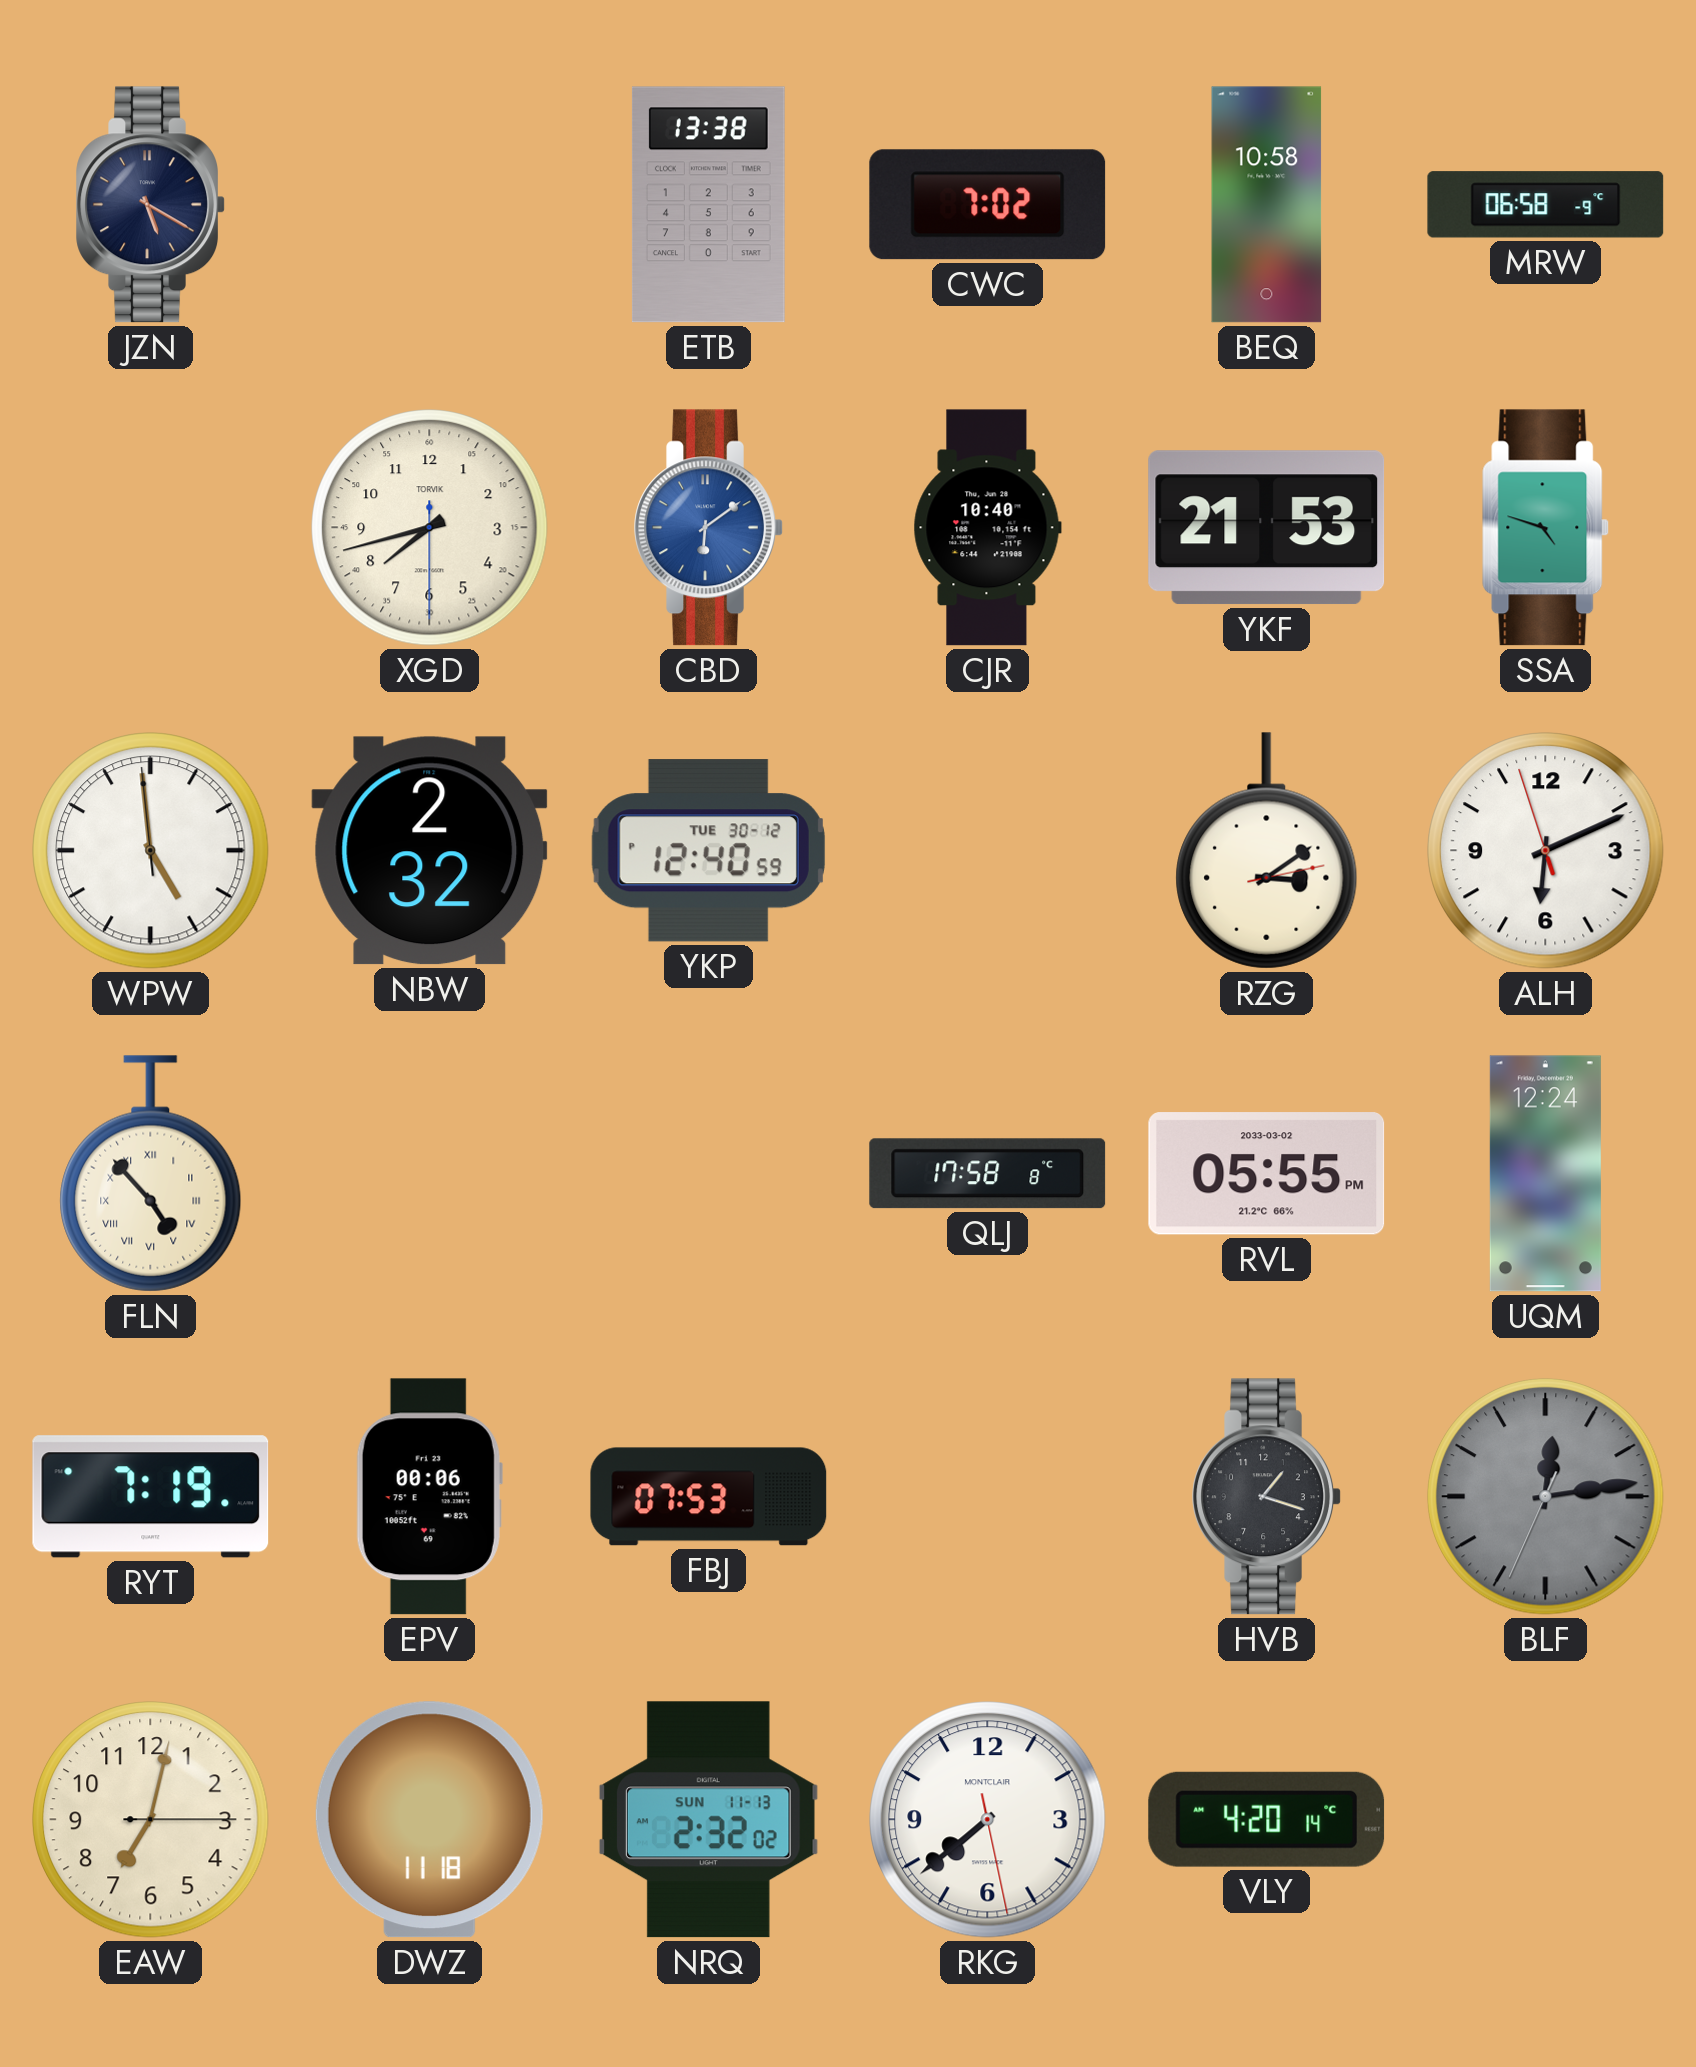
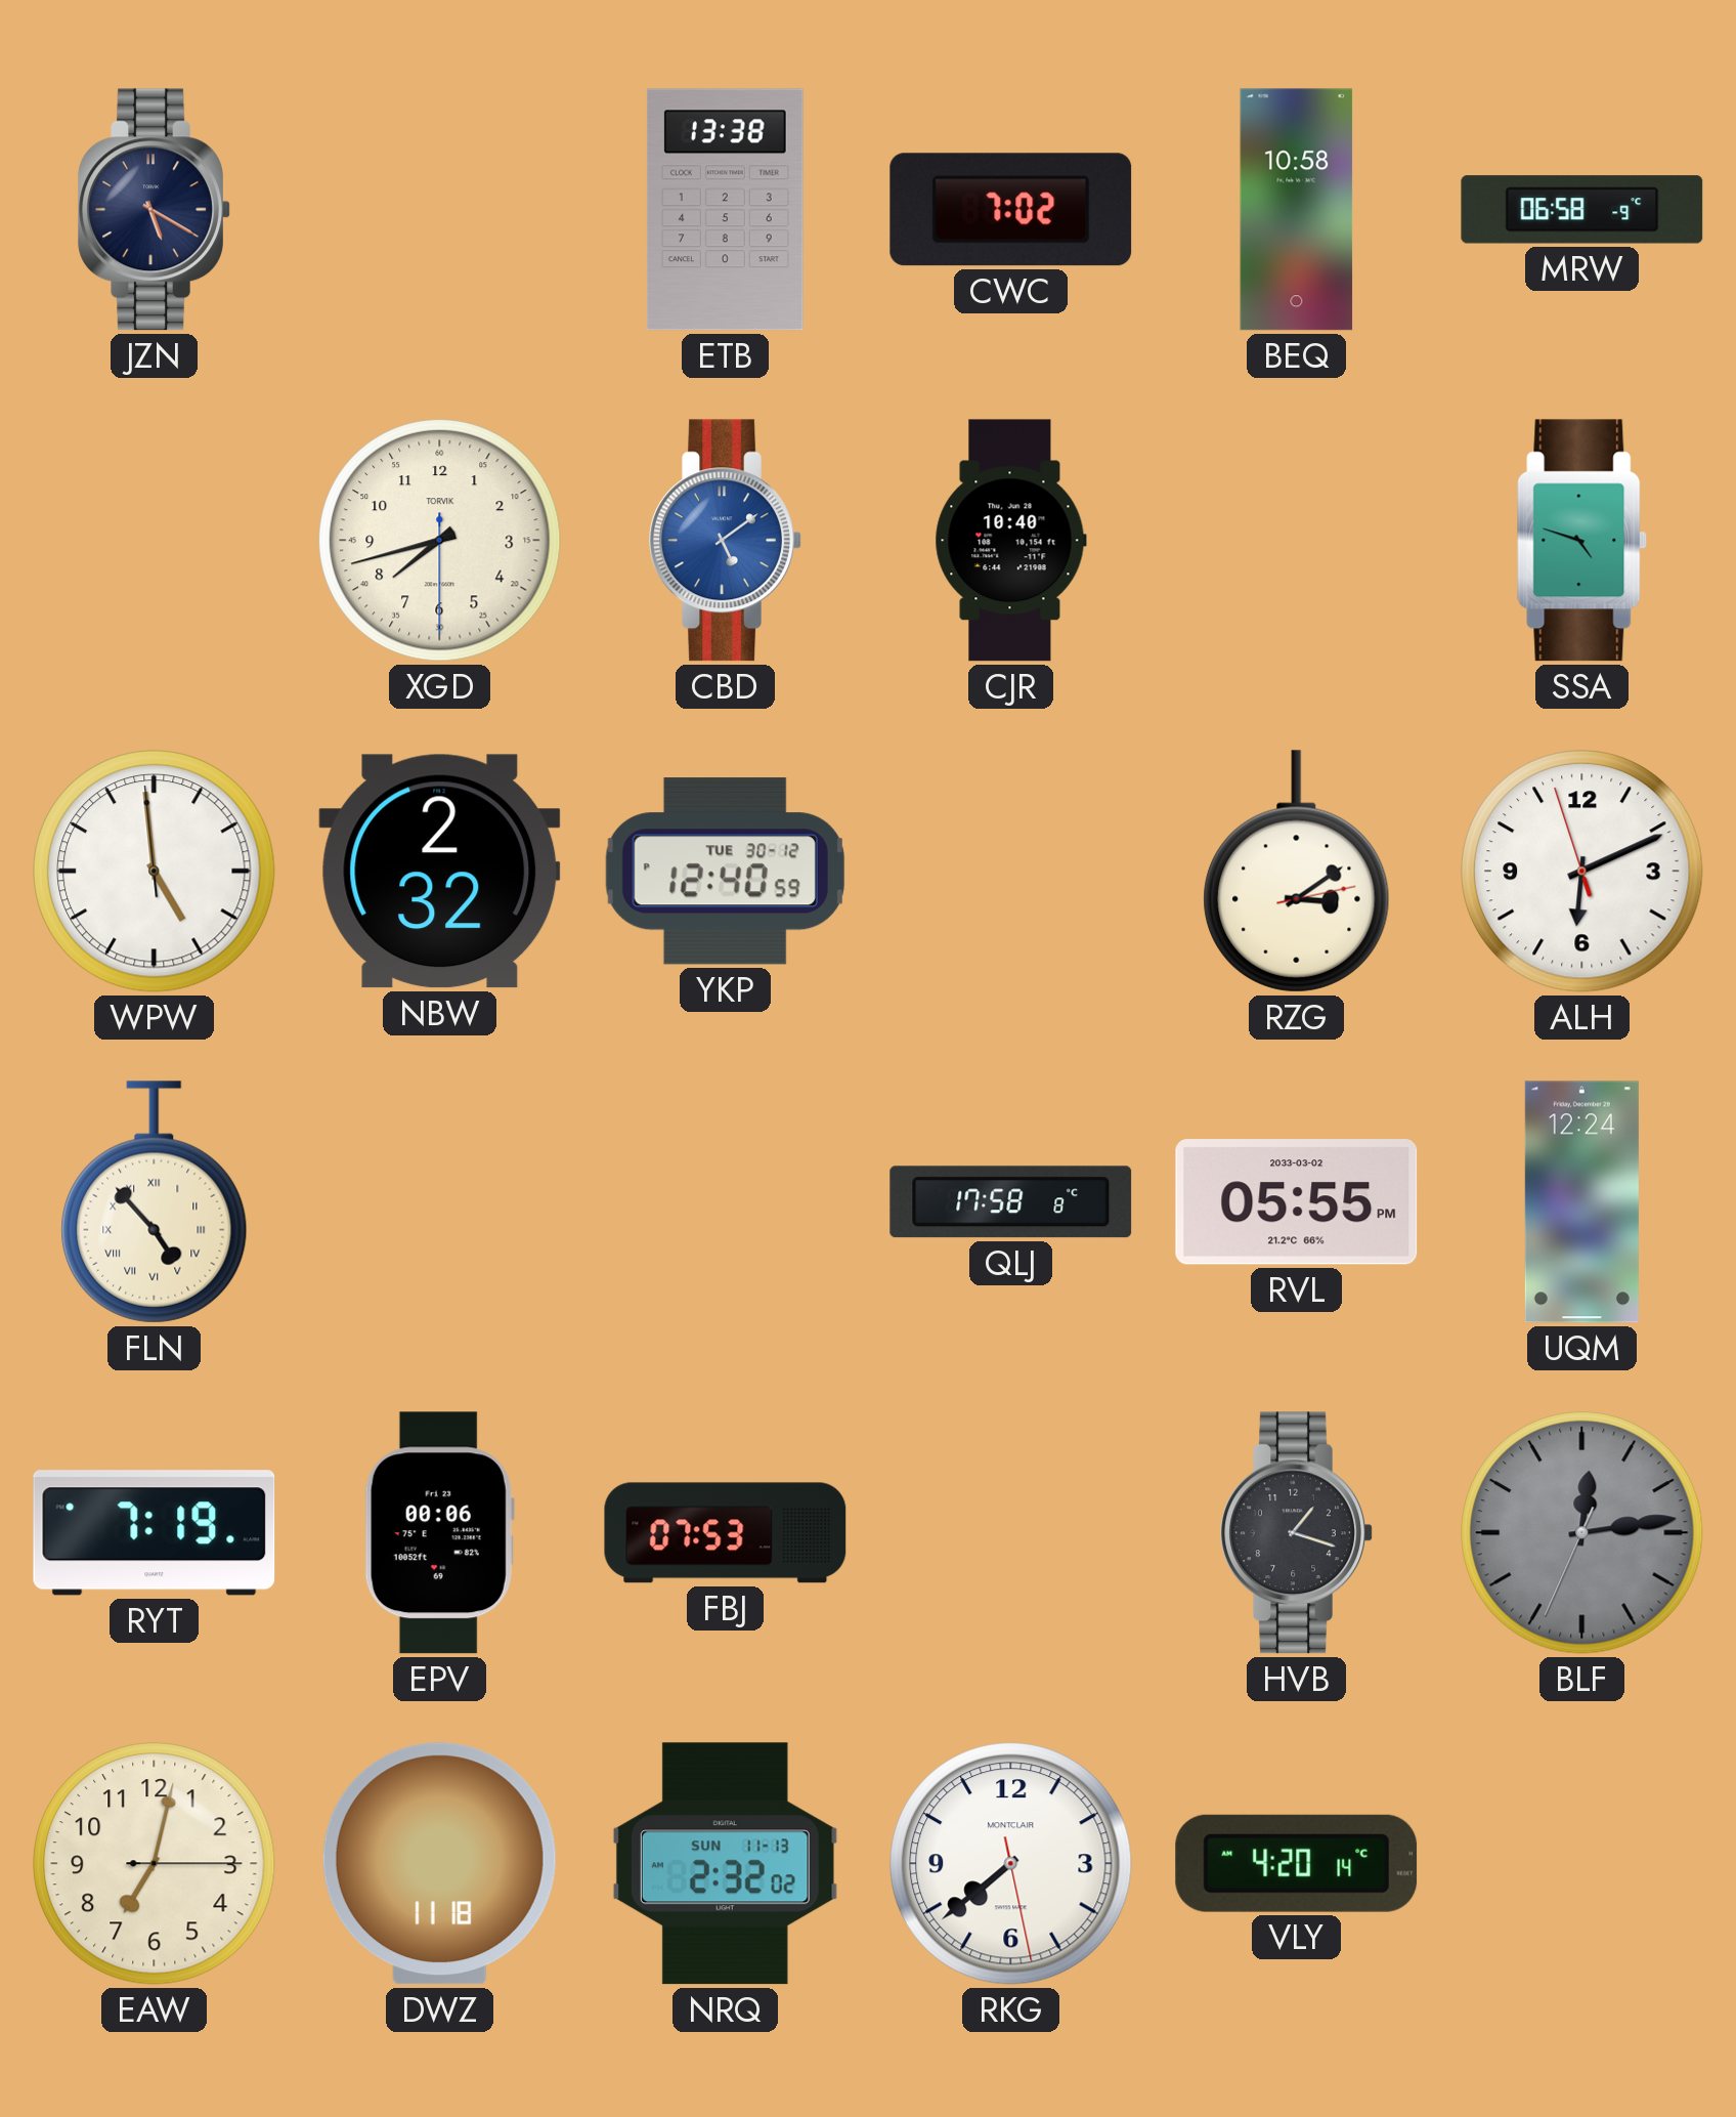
CBD: 6:09 -> 5:09
YKF: 21:53 -> none
